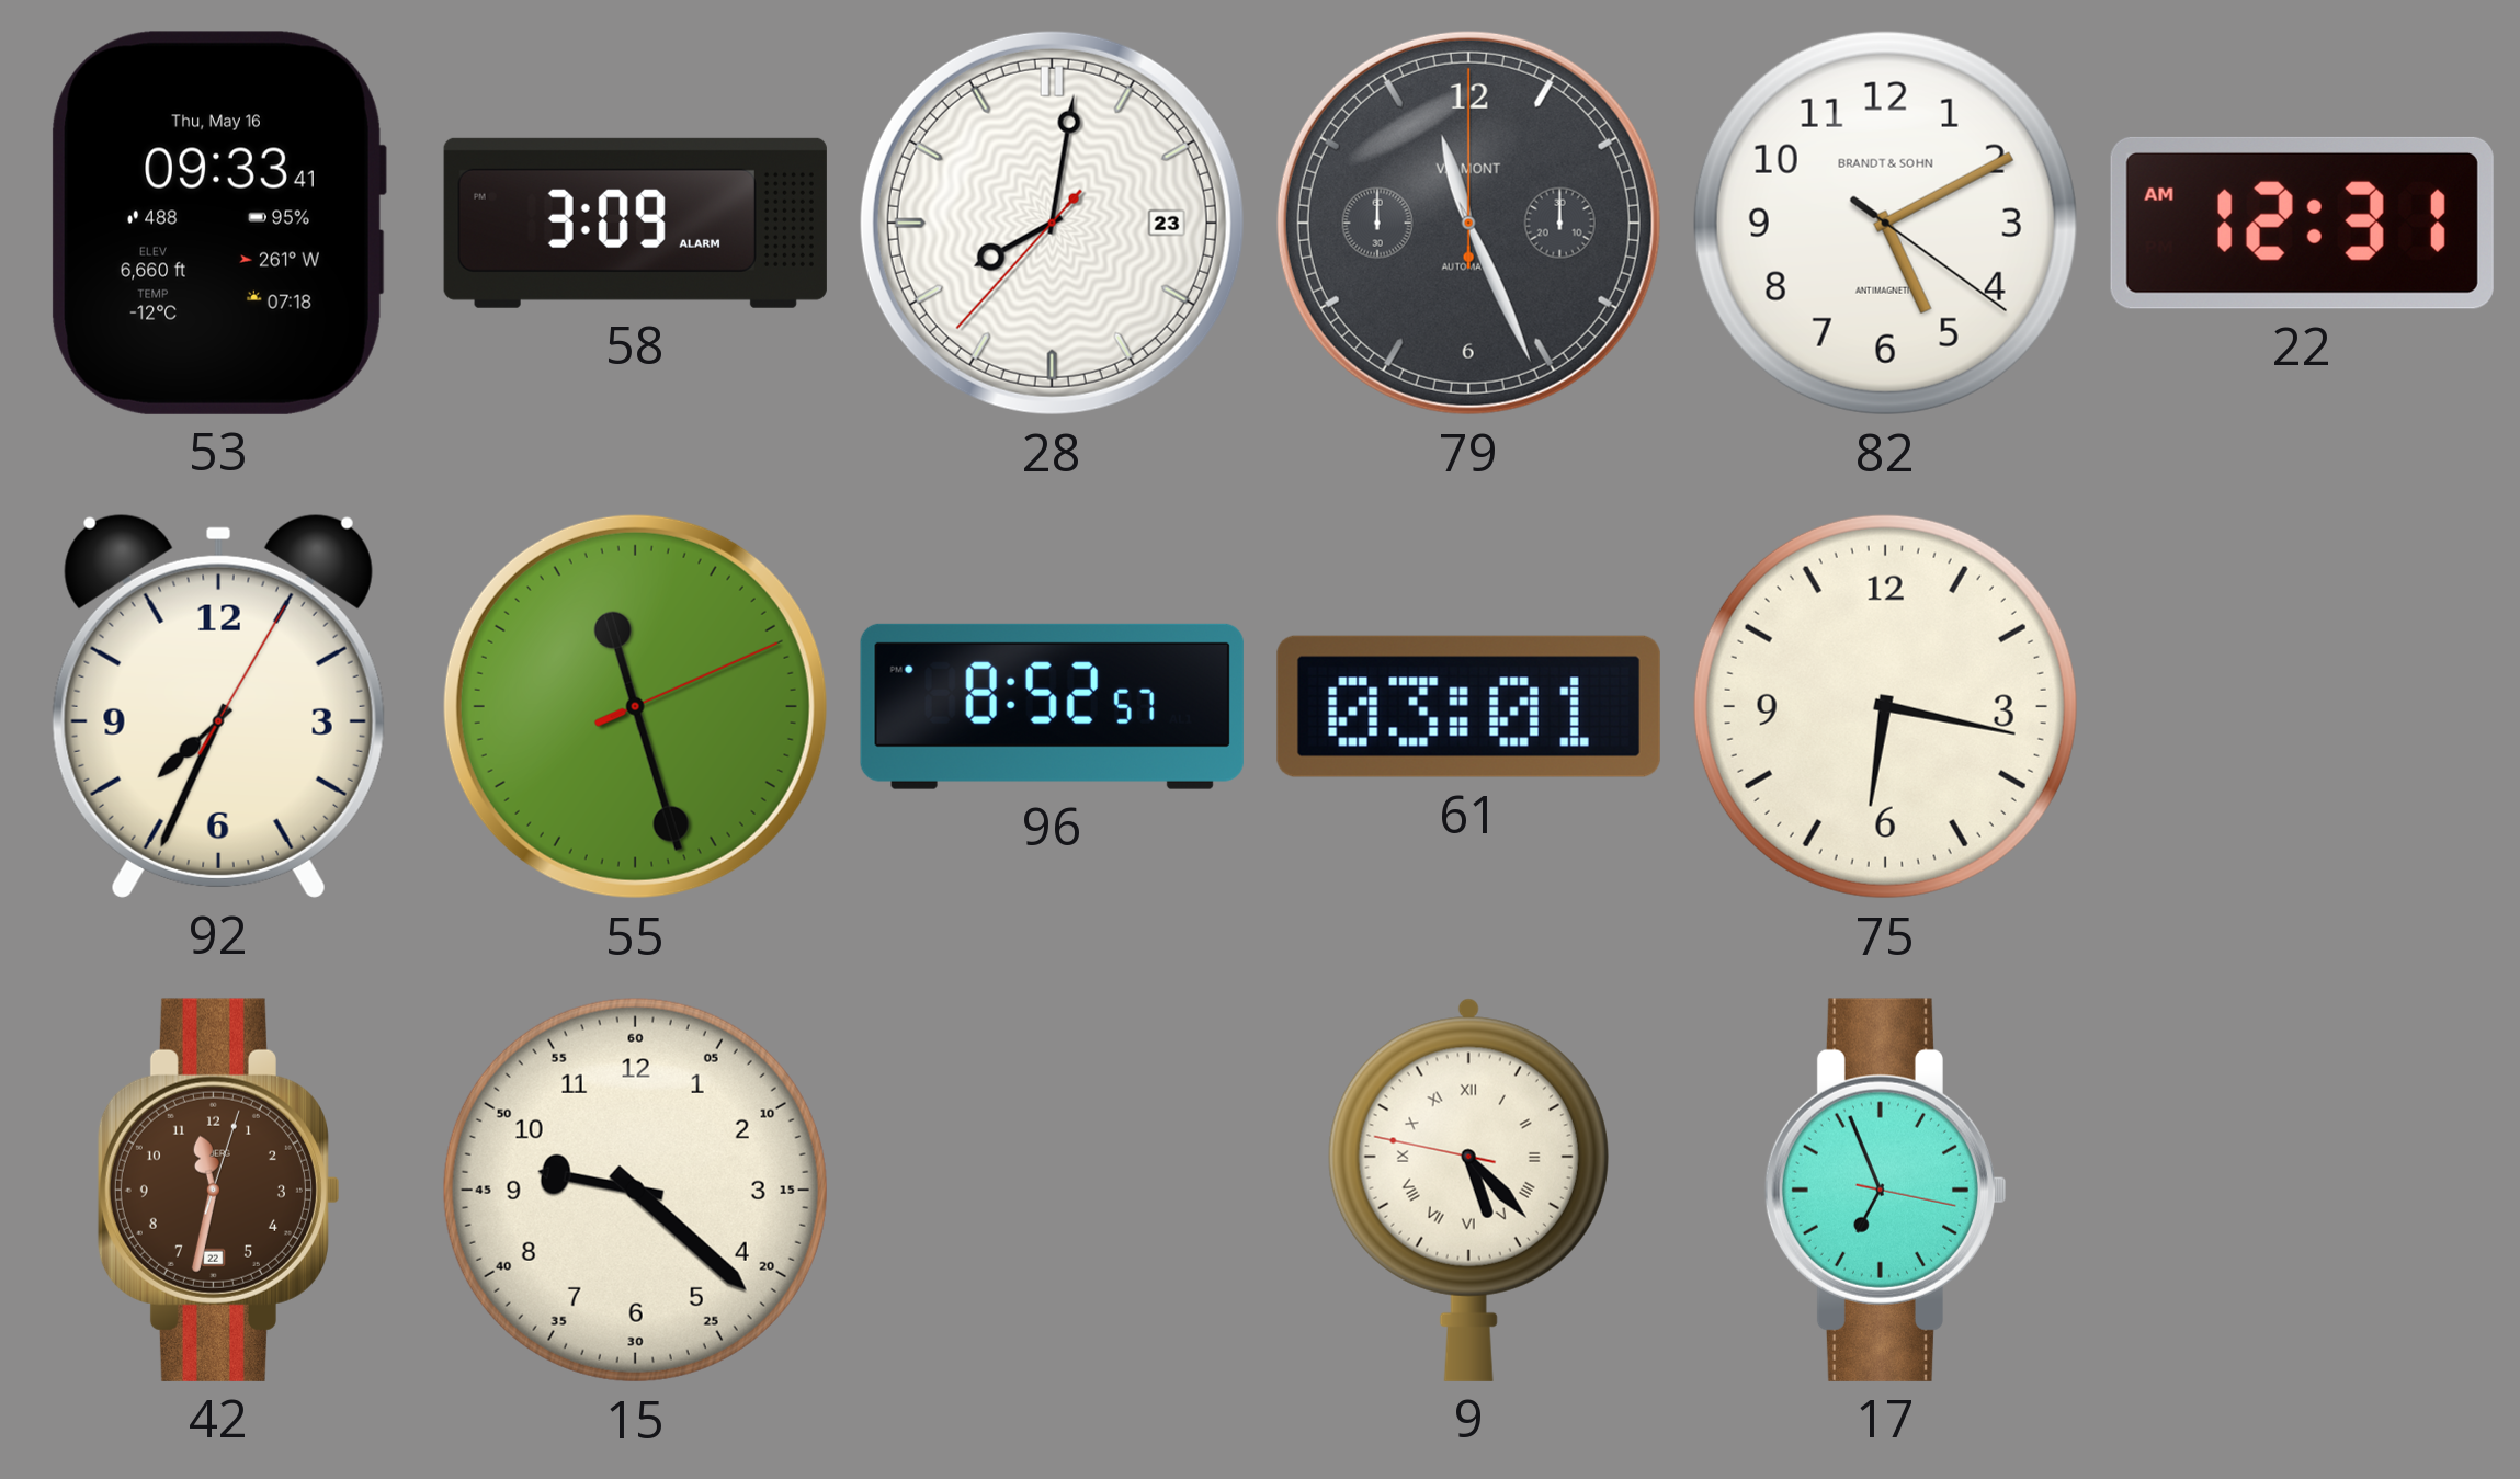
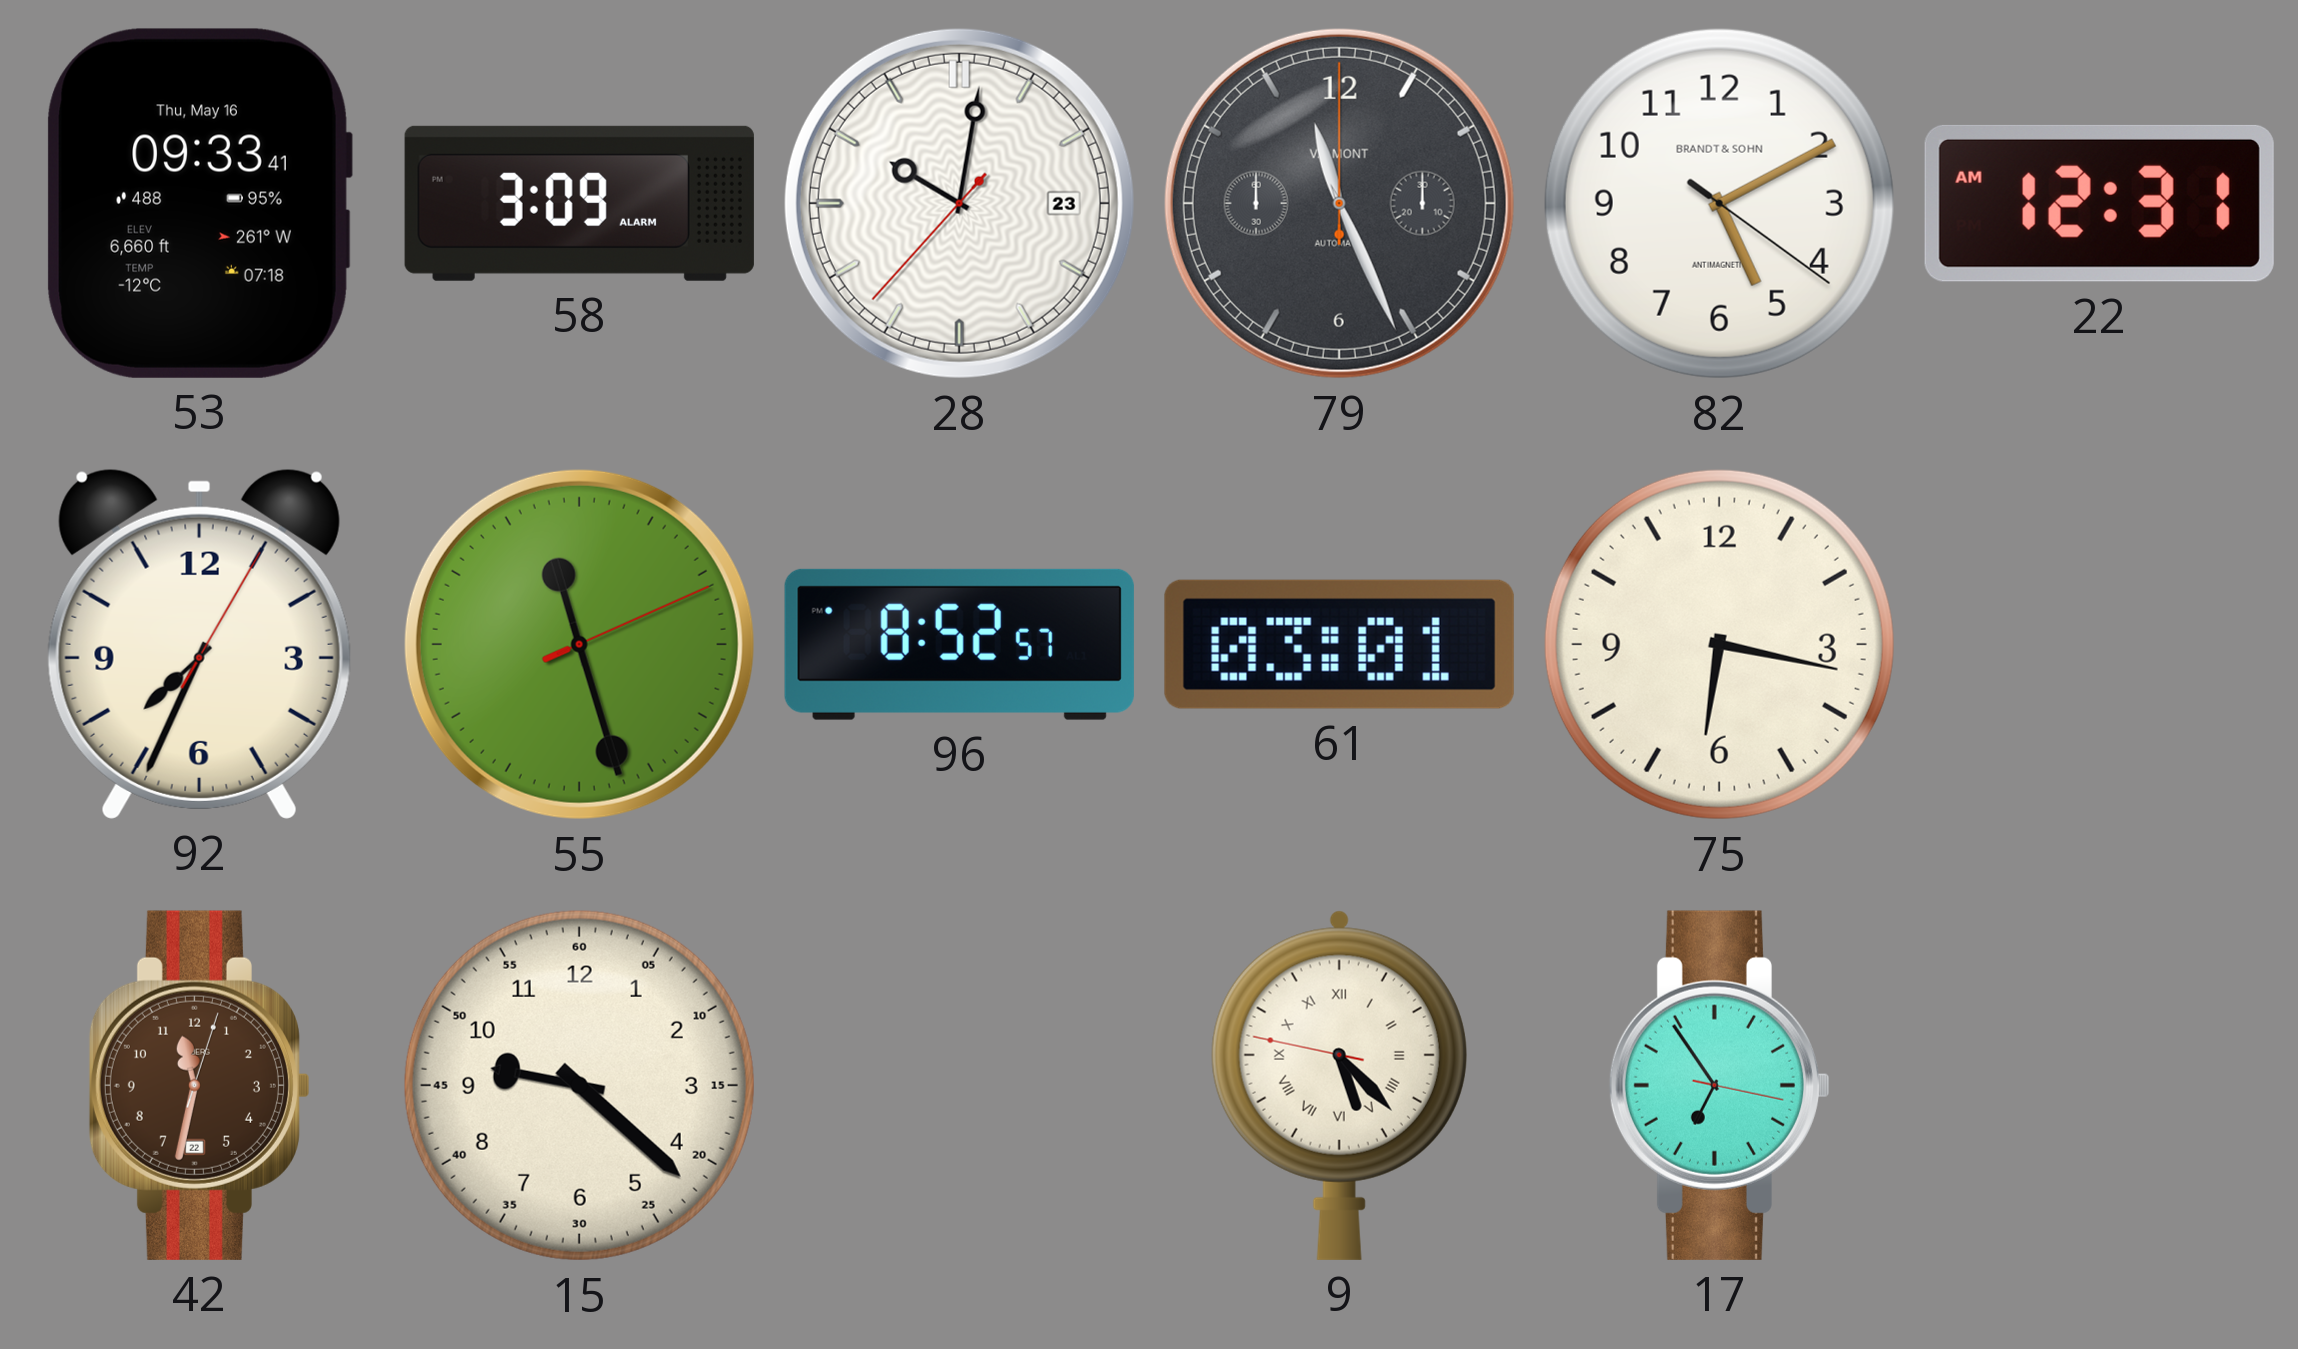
28: 8:01 -> 10:01
17: 6:56 -> 6:54
